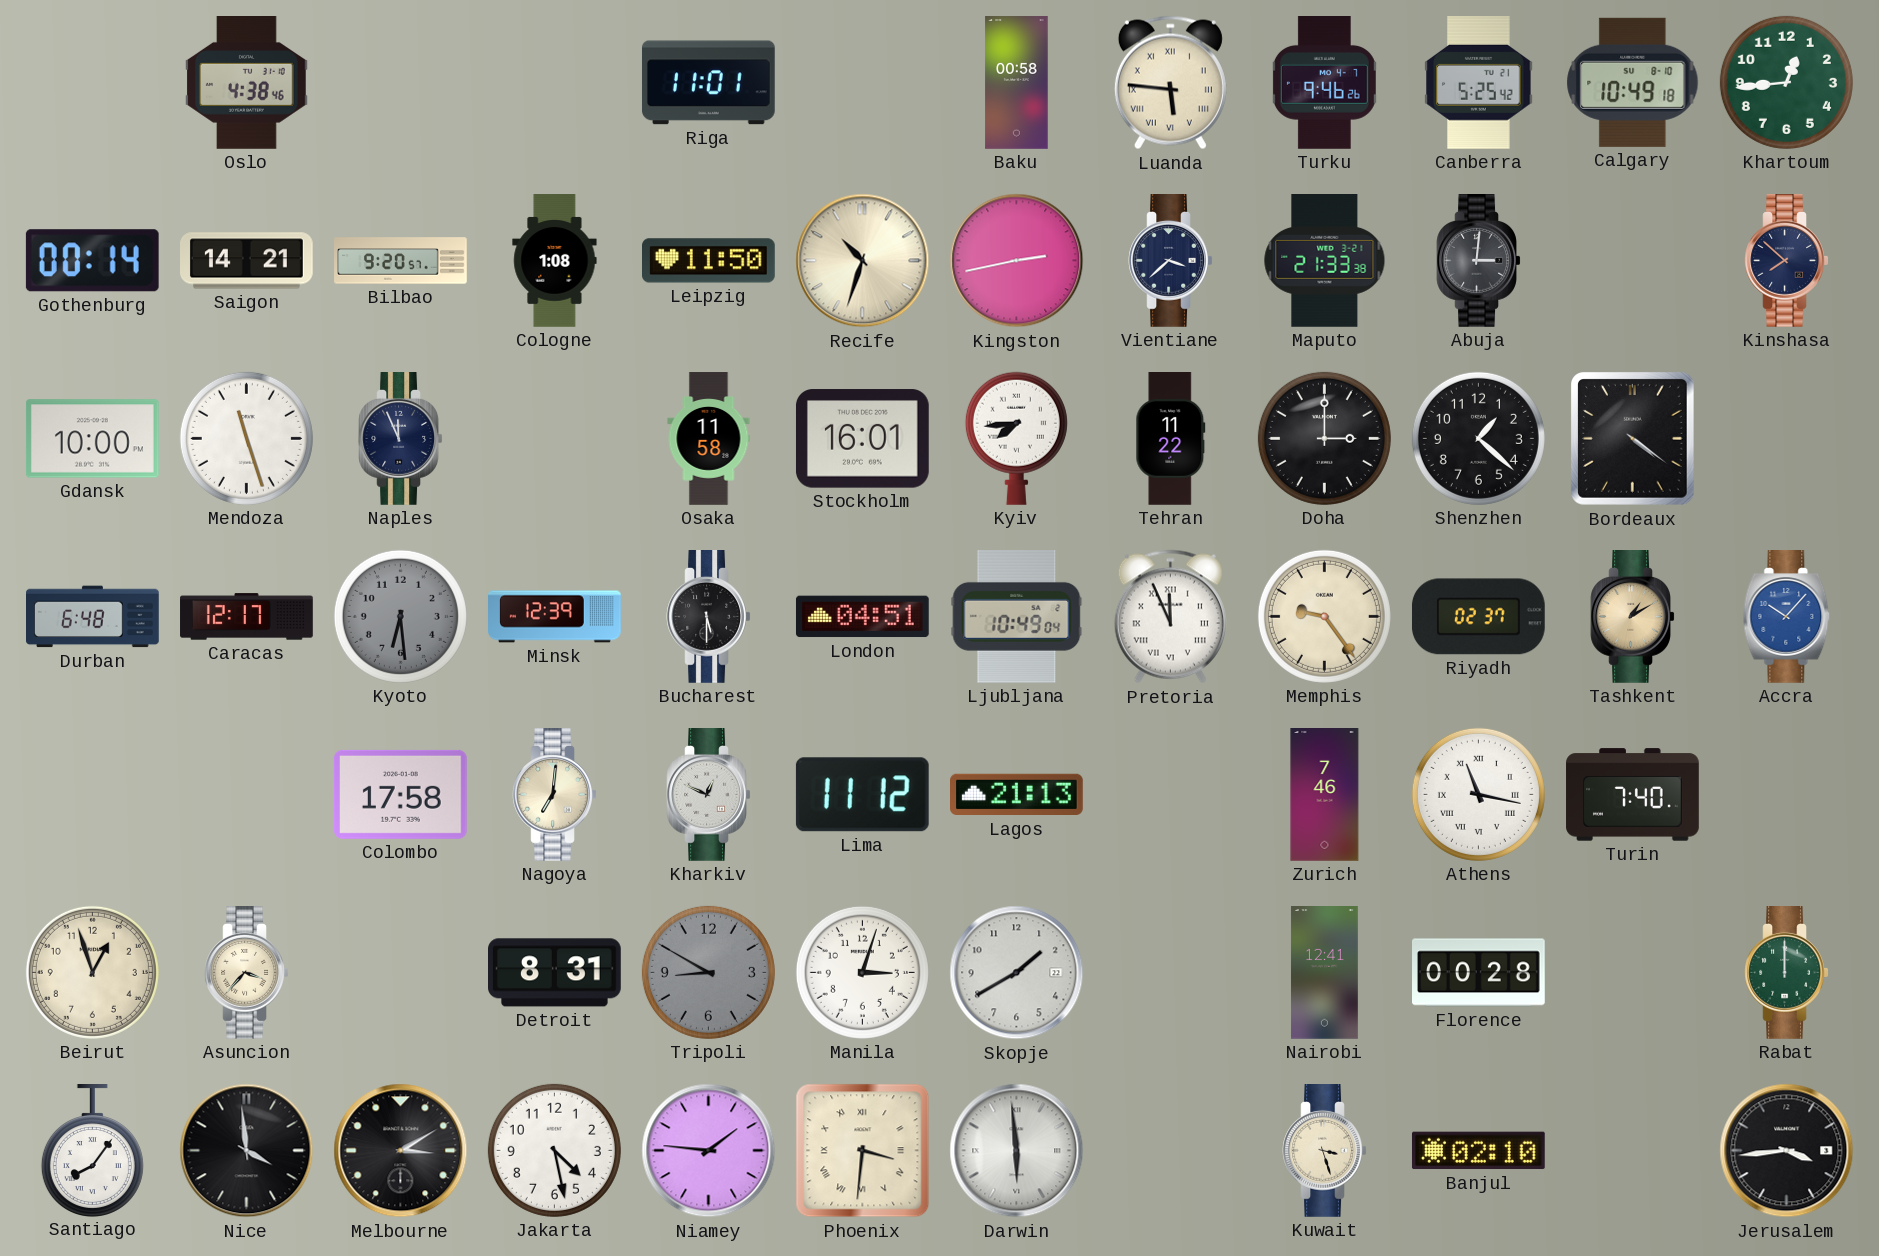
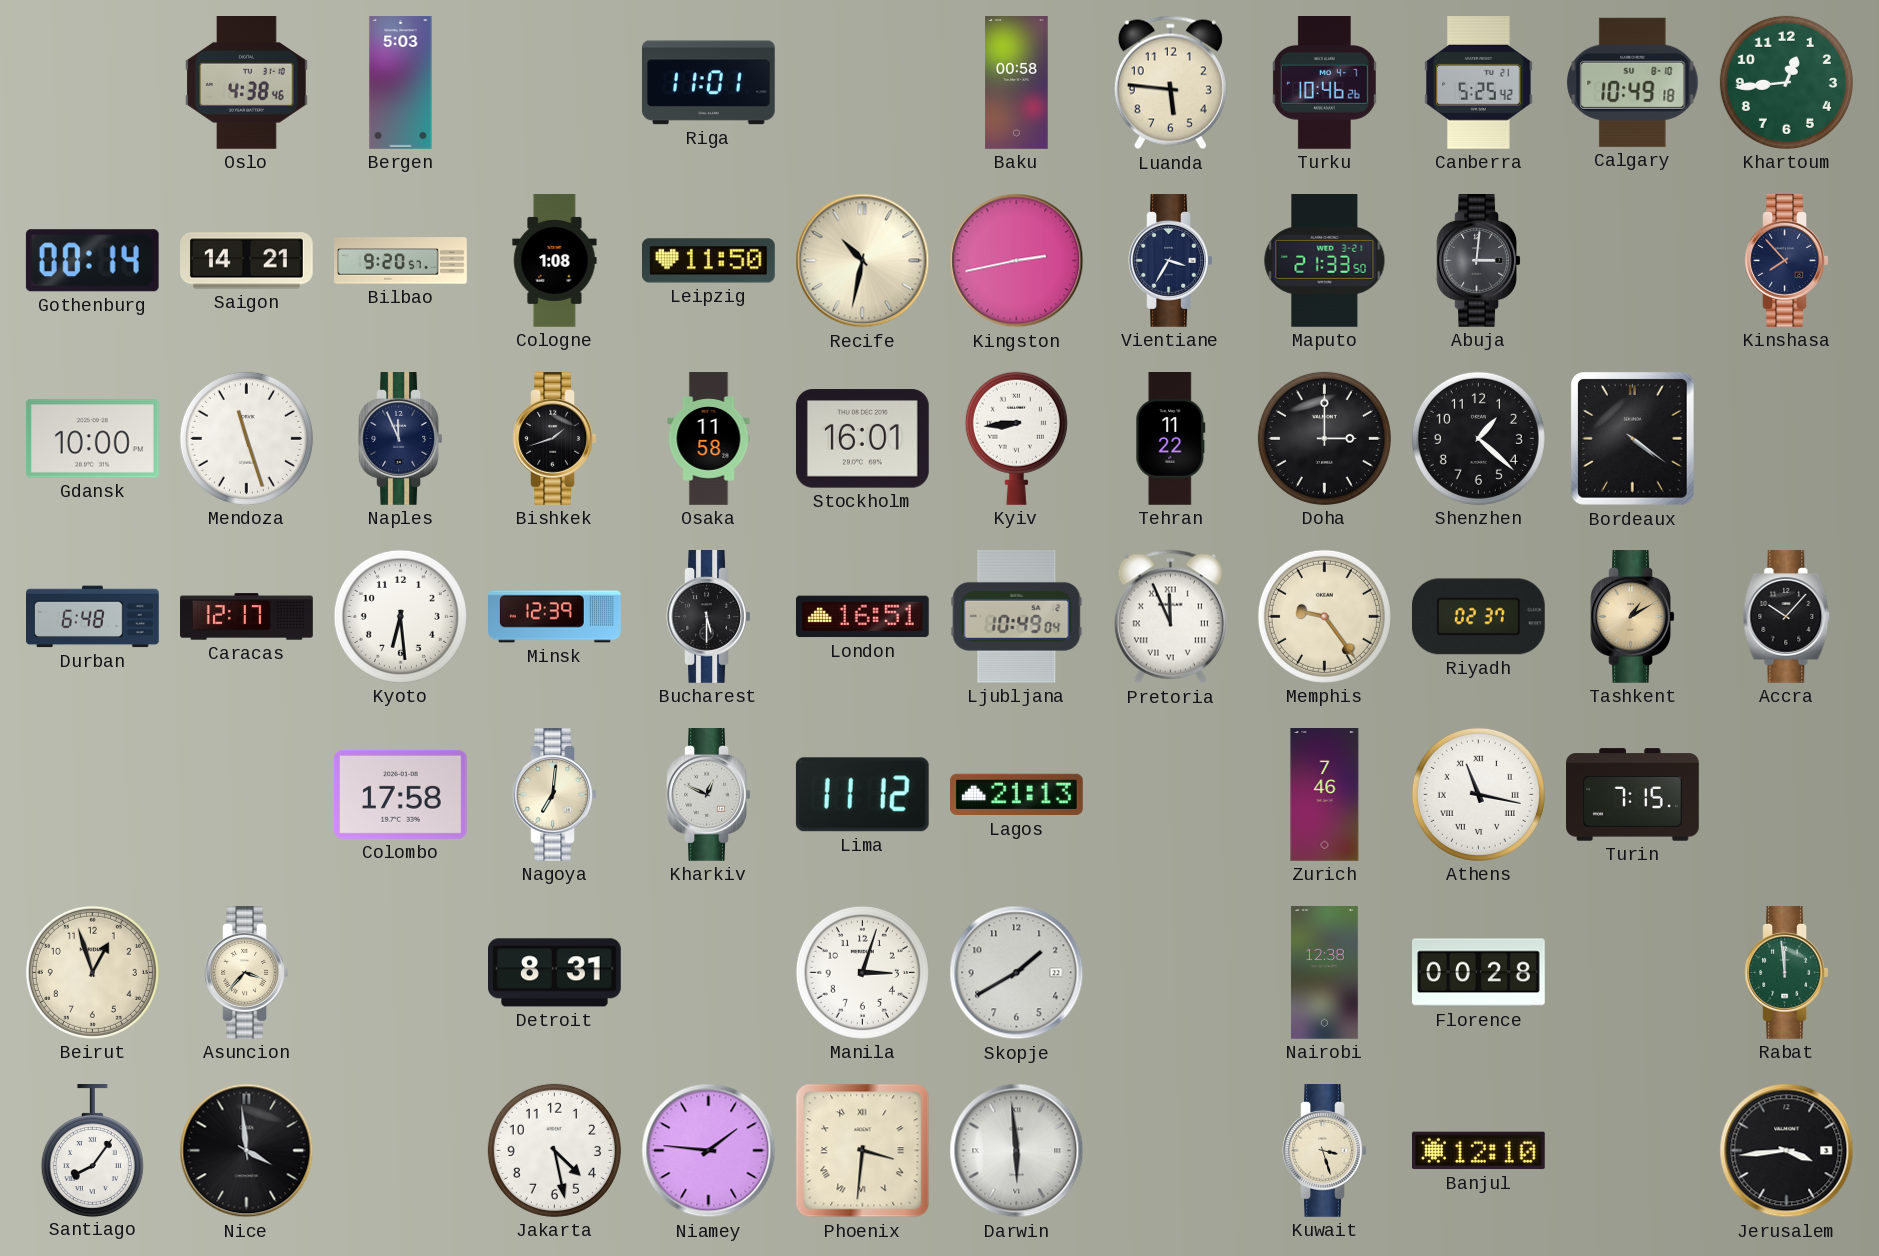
Bergen: none -> 5:03
Luanda numerals: Roman -> Arabic
Turku: 9:46 -> 10:46
Recife: 10:33 -> 10:32
Vientiane: 3:38 -> 3:35
Maputo: 21:33:38 -> 21:33:50
Kinshasa: 7:52 -> 7:53
Bishkek: none -> 1:42
Kyiv: 7:44 -> 8:44
Kyoto dial: grey -> white
London: 04:51 -> 16:51
Accra dial: blue -> black
Turin: 7:40 -> 7:15
Tripoli: 8:50 -> none
Nairobi: 12:41 -> 12:38
Rabat: 12:00 -> 11:59
Melbourne: 3:10 -> none
Banjul: 02:10 -> 12:10
